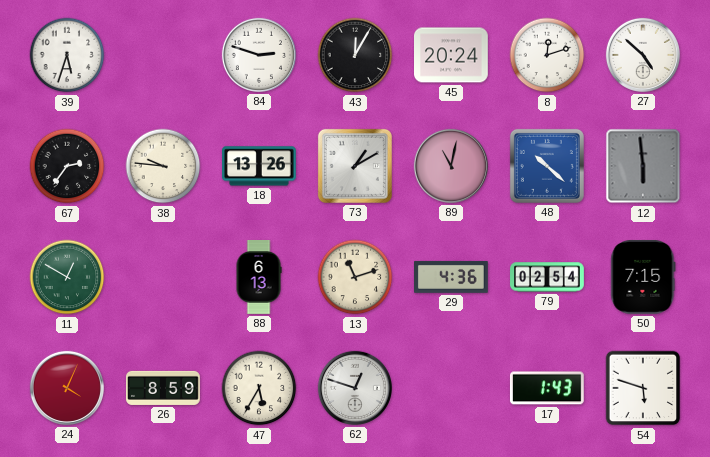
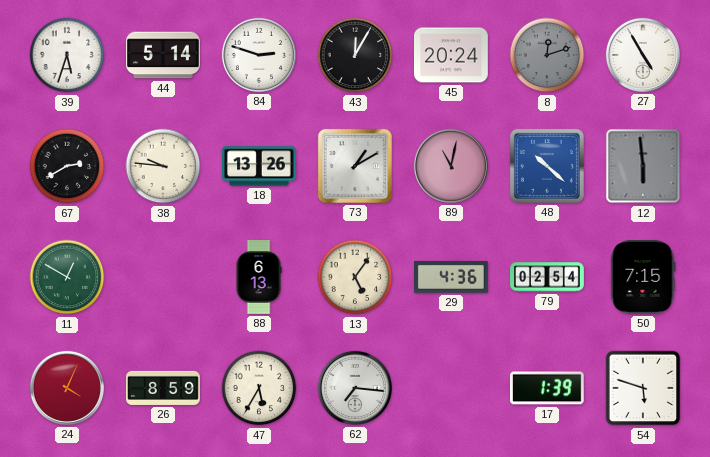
44: none -> 5:14
8 dial: white -> grey
27: 4:52 -> 4:55
67: 2:36 -> 2:40
13: 11:12 -> 5:06
62: 12:48 -> 7:16
17: 1:43 -> 1:39
